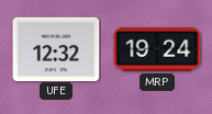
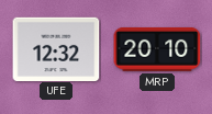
MRP: 19:24 -> 20:10
